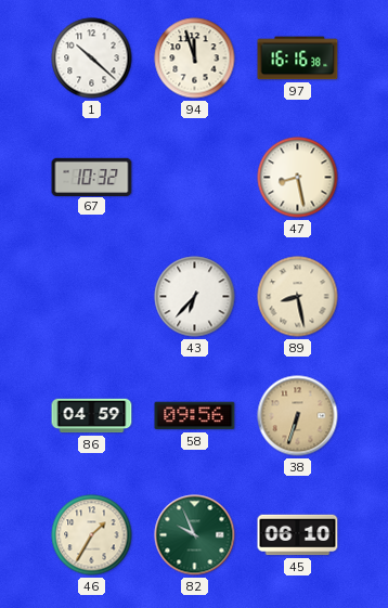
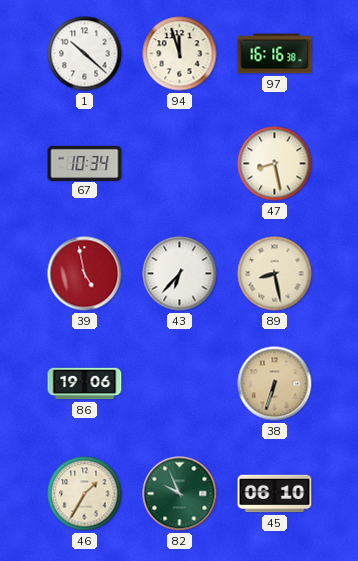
67: 10:32 -> 10:34
39: none -> 4:58
86: 04:59 -> 19:06
58: 09:56 -> none
